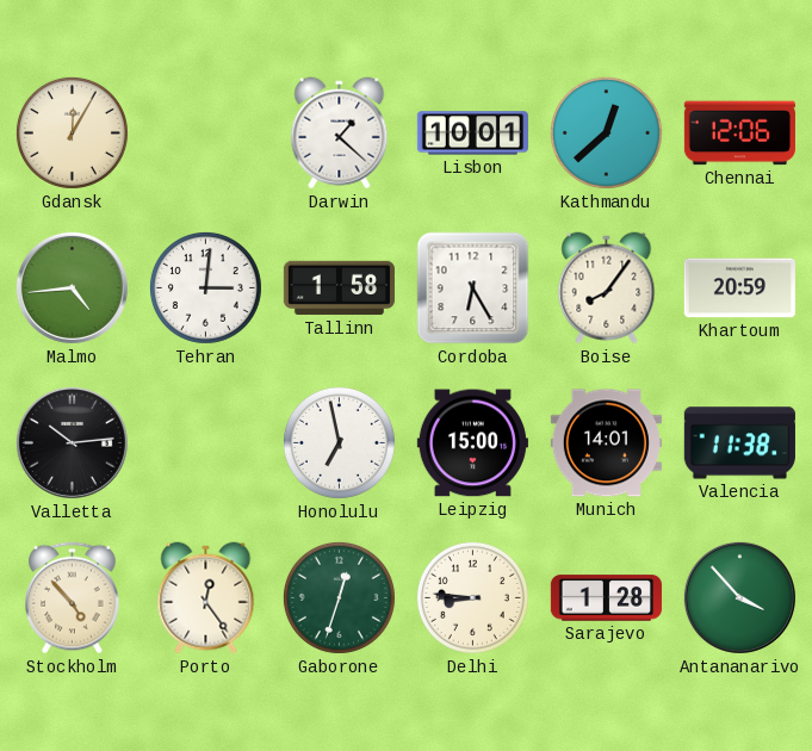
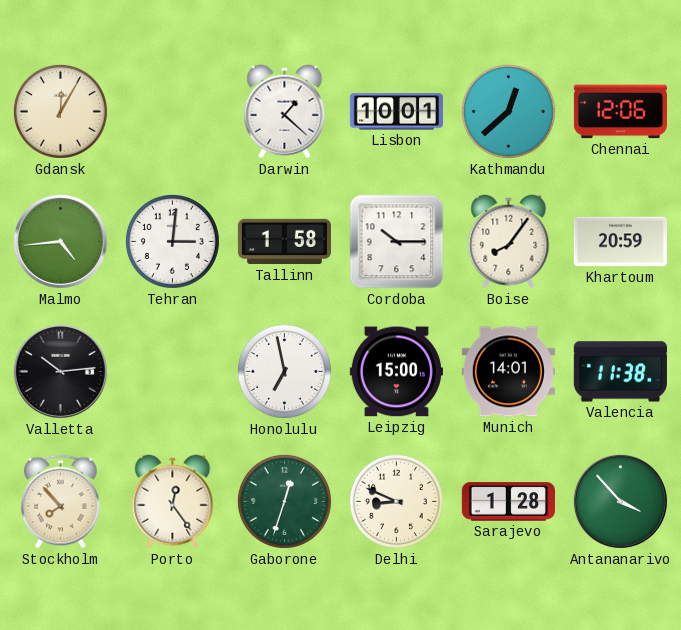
Cordoba: 6:25 -> 10:15
Stockholm: 4:53 -> 7:53
Delhi: 8:46 -> 8:49
